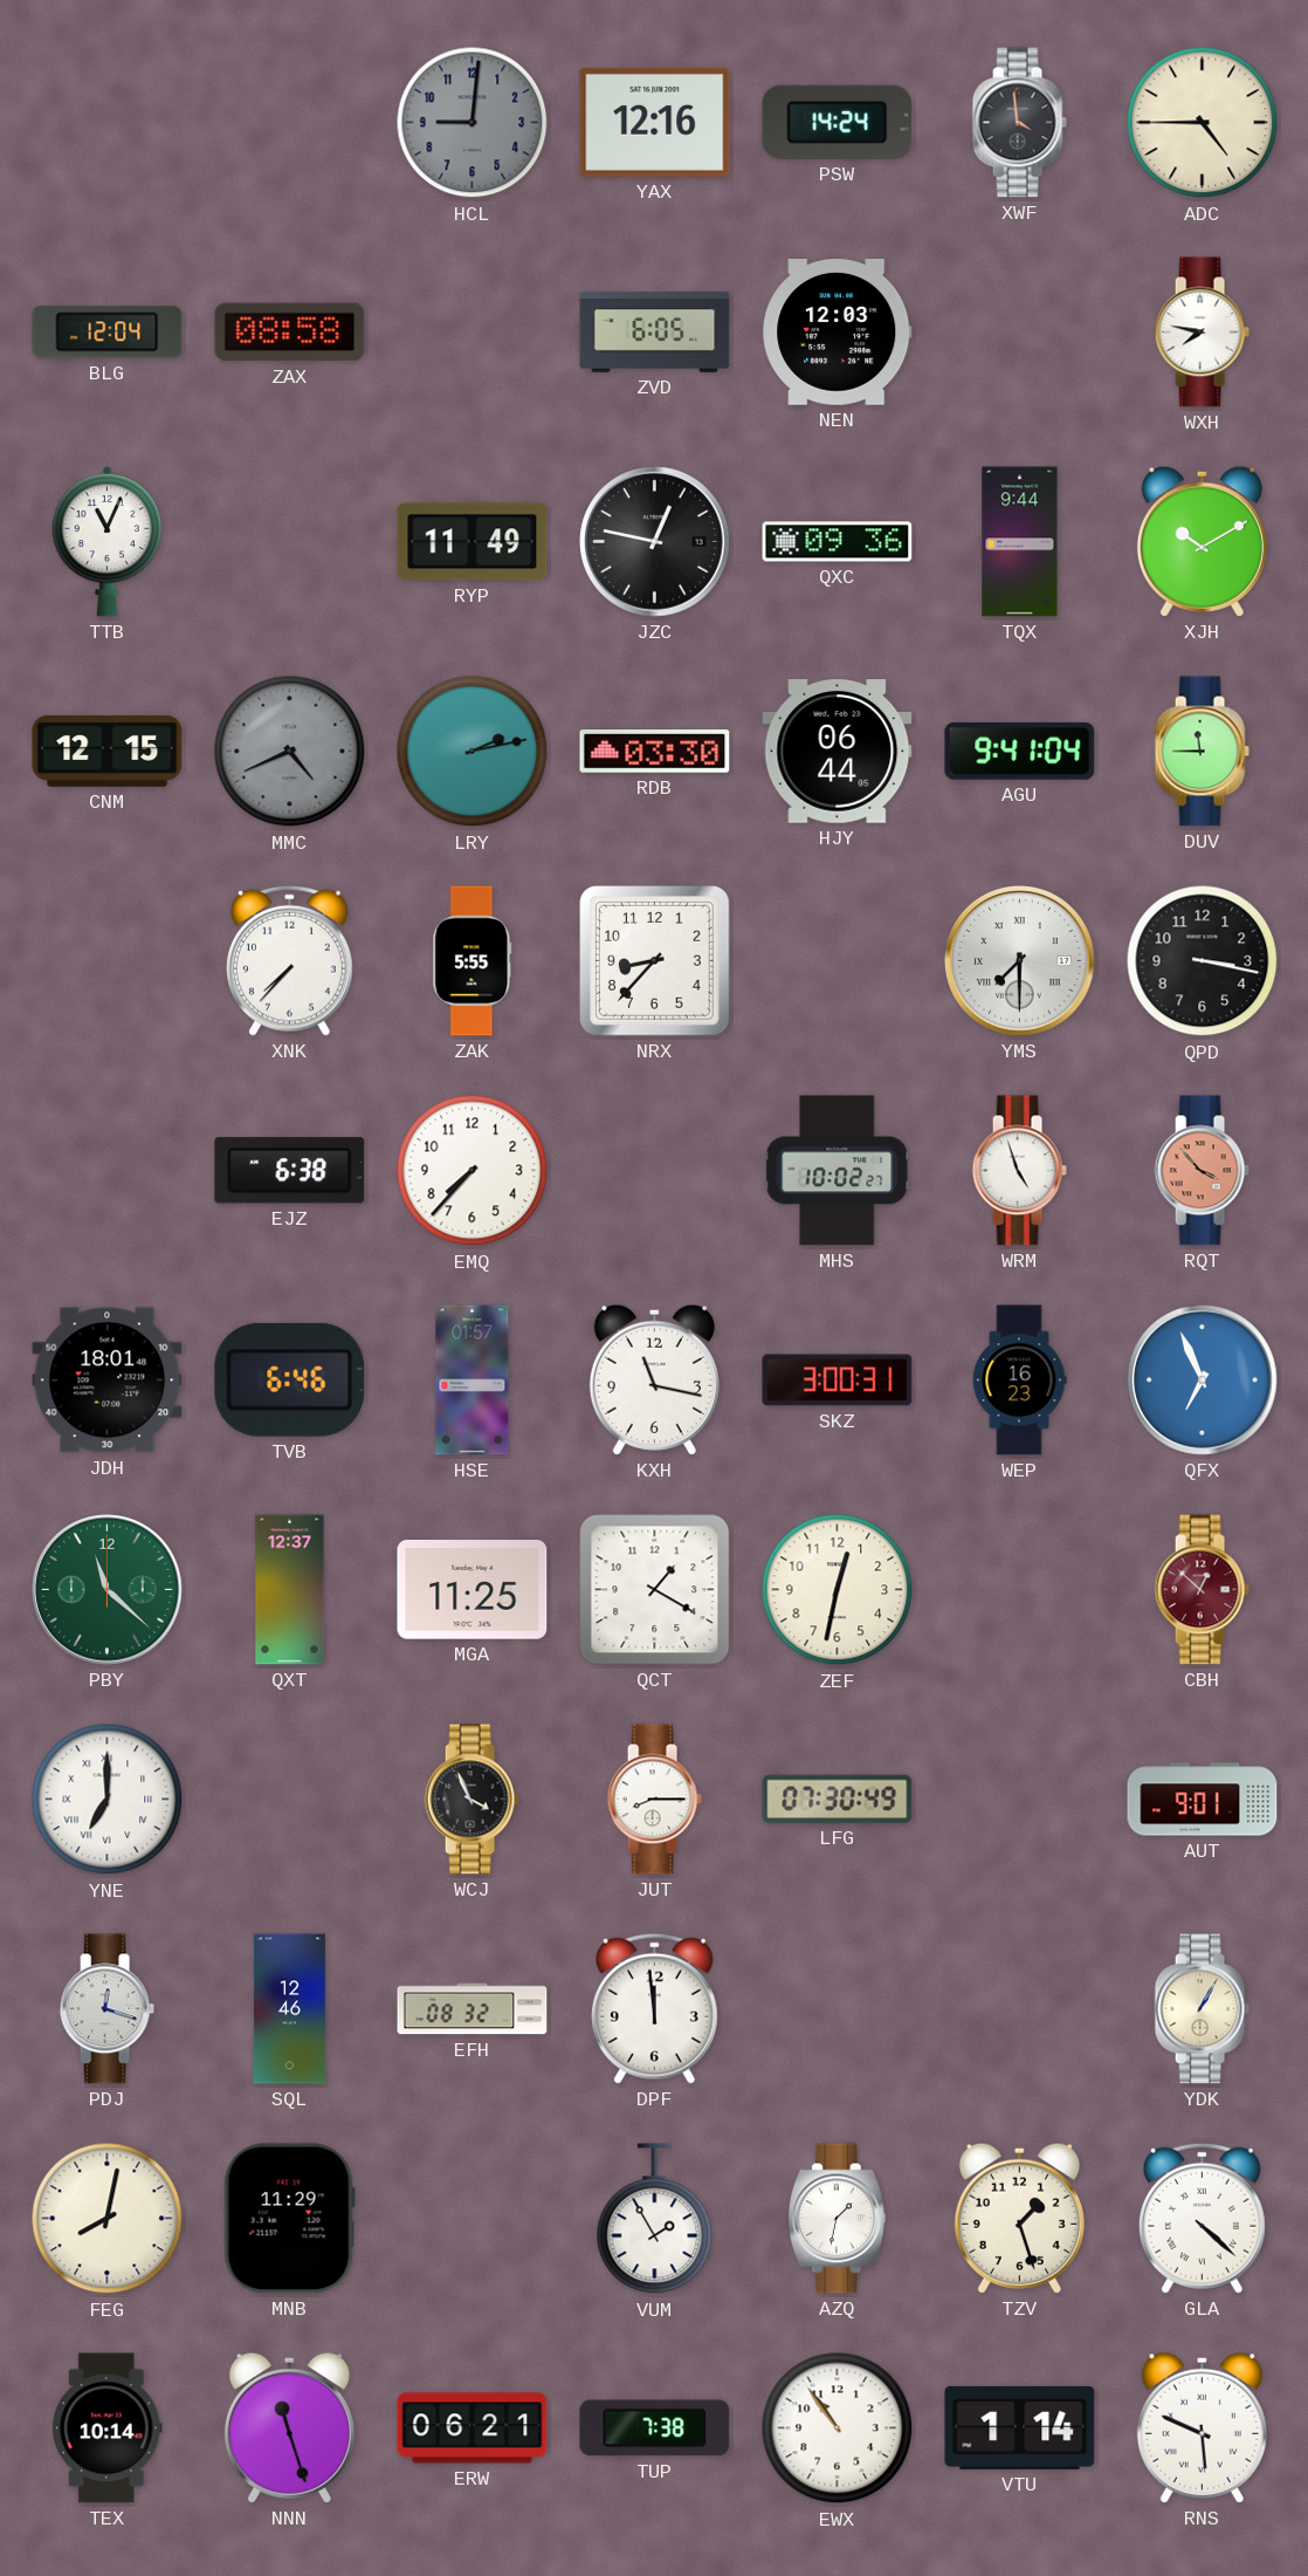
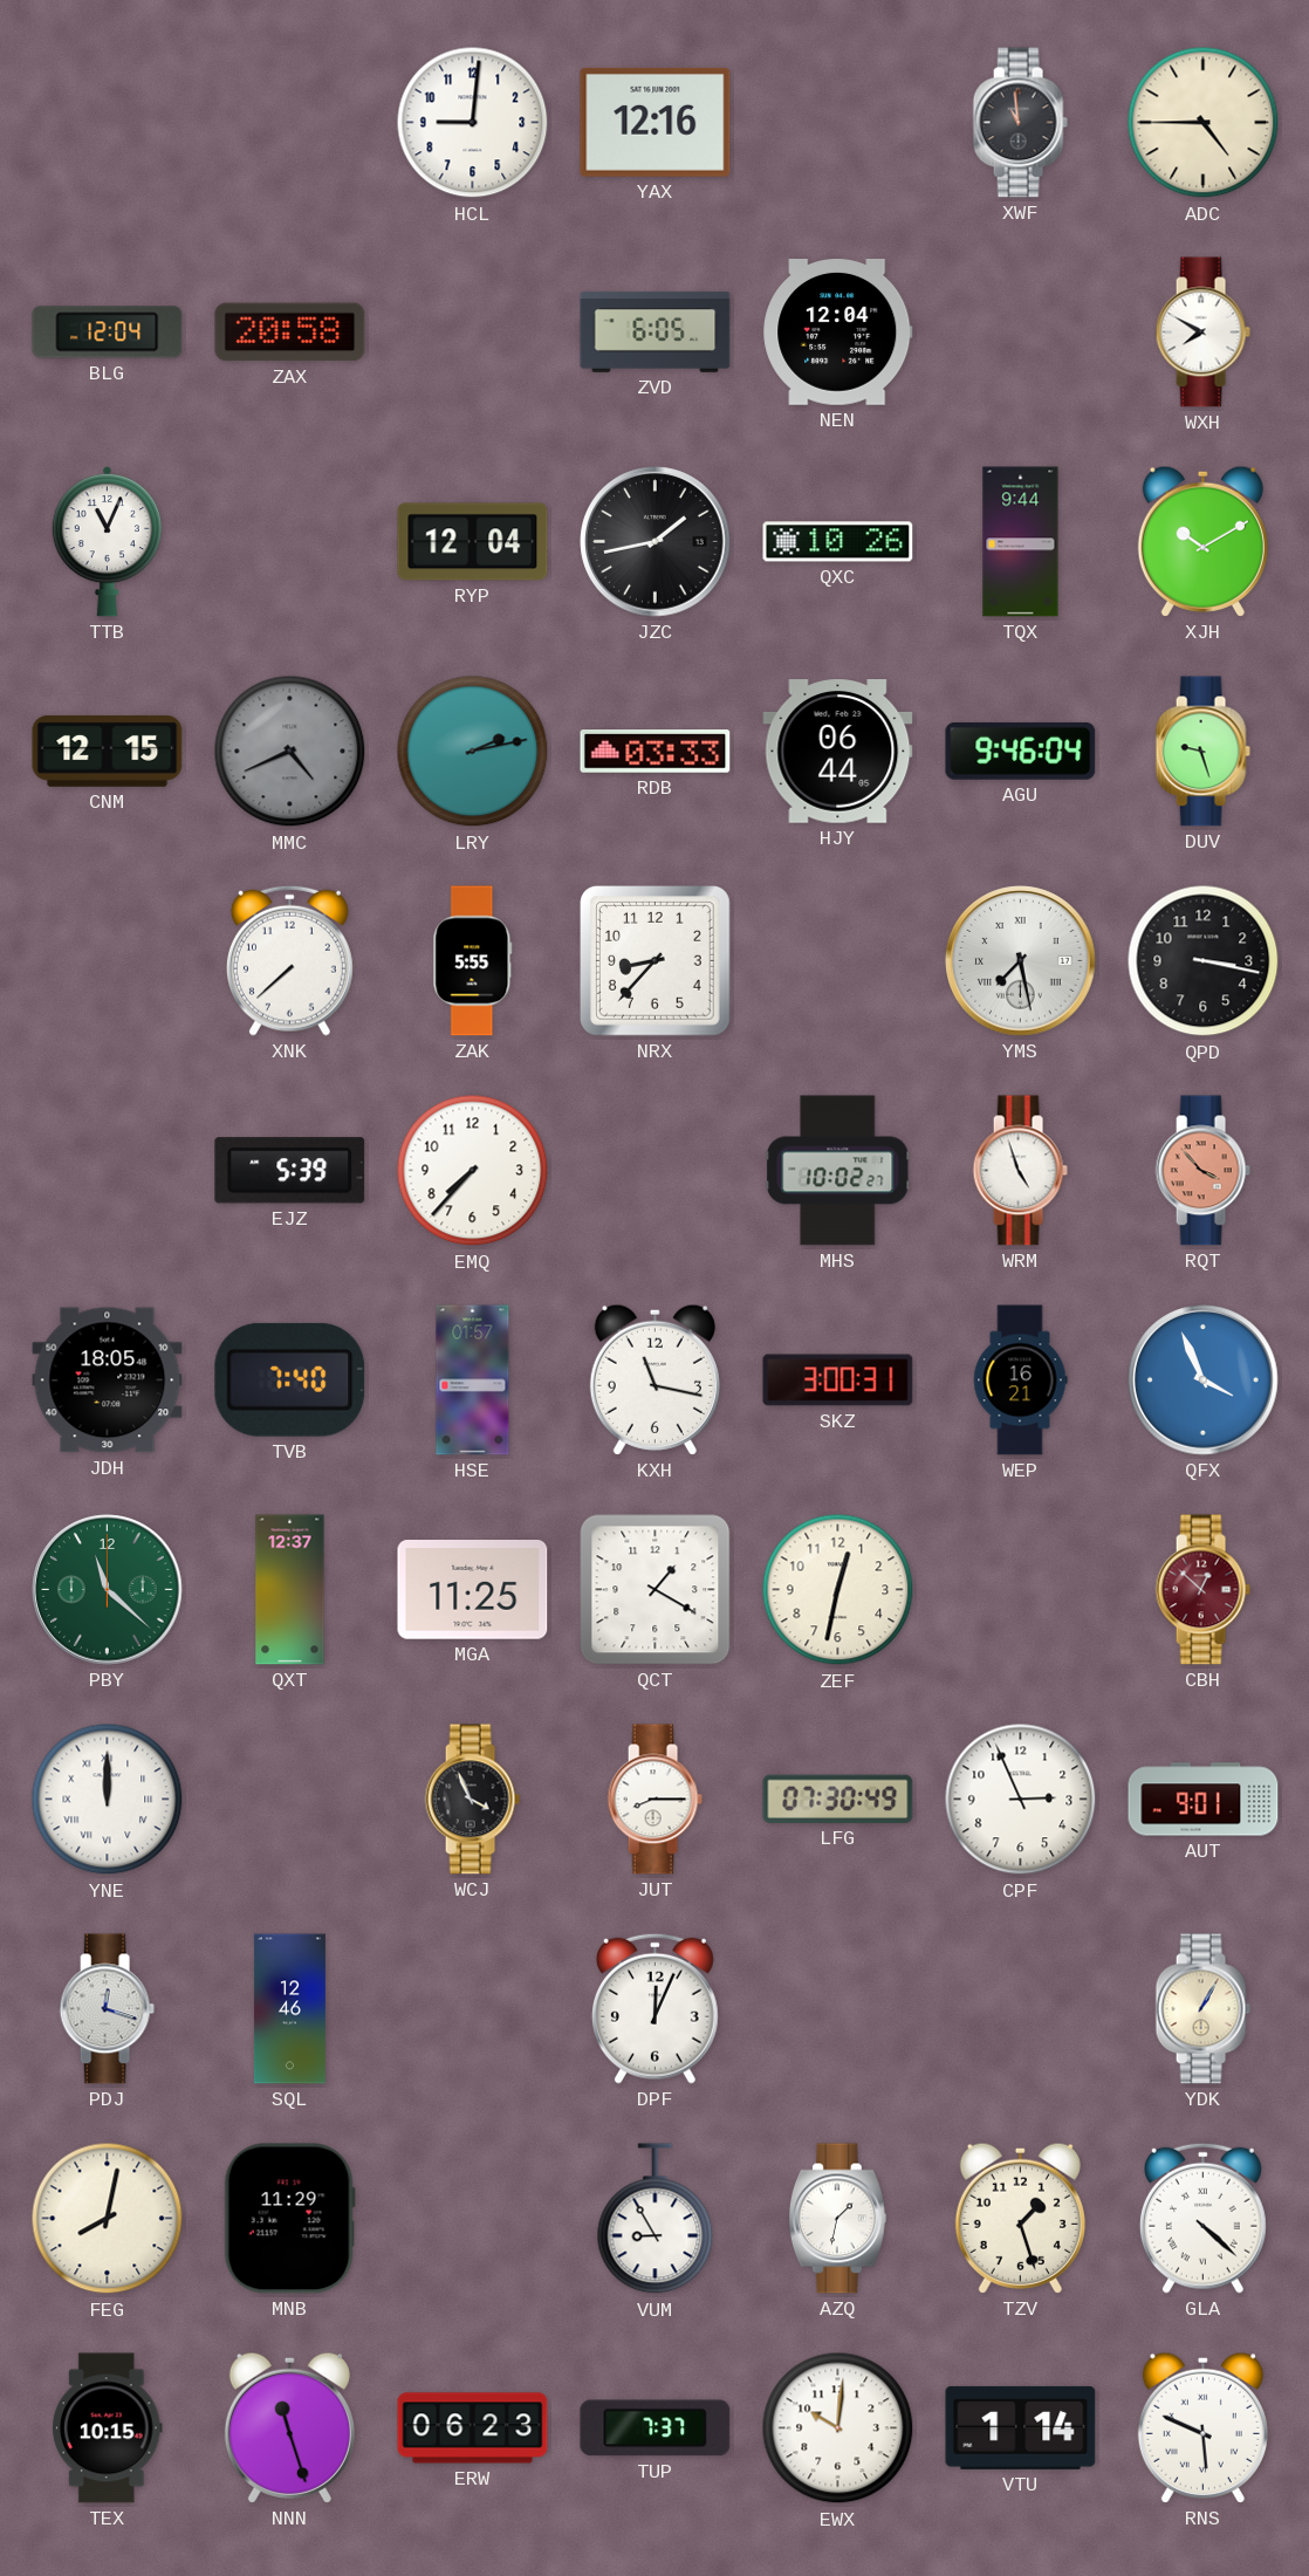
HCL dial: grey -> white
PSW: 14:24 -> none
XWF: 3:59 -> 10:59
ZAX: 08:58 -> 20:58
NEN: 12:03 -> 12:04
WXH: 7:47 -> 7:50
RYP: 11:49 -> 12:04
JZC: 12:47 -> 1:43
QXC: 09:36 -> 10:26
RDB: 03:30 -> 03:33
AGU: 9:41 -> 9:46
DUV: 11:45 -> 9:27
XNK: 7:37 -> 7:38
YMS: 7:30 -> 7:28
EJZ: 6:38 -> 5:39
JDH: 18:01 -> 18:05
TVB: 6:46 -> 7:40
WEP: 16:23 -> 16:21
QFX: 6:56 -> 3:56
YNE: 7:00 -> 12:00
CPF: none -> 2:56
EFH: 08:32 -> none
DPF: 11:59 -> 12:04
VUM: 1:55 -> 8:55
TEX: 10:14 -> 10:15
ERW: 06:21 -> 06:23
TUP: 7:38 -> 7:37
EWX: 10:54 -> 10:01
